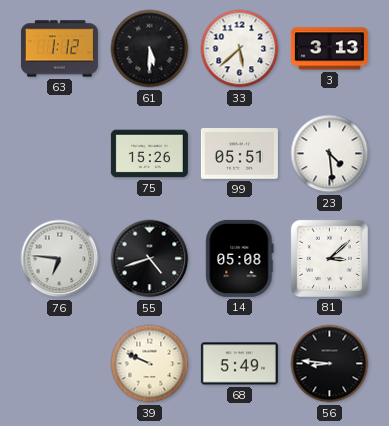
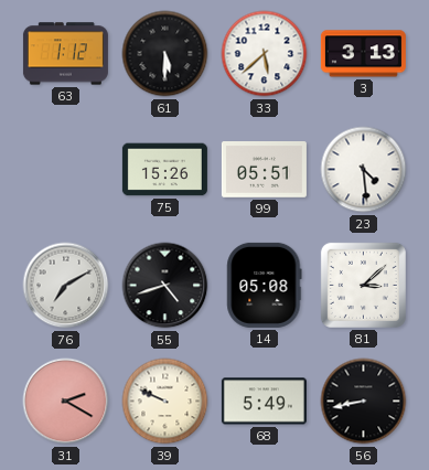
76: 6:46 -> 7:10
31: none -> 2:20
56: 8:46 -> 8:43
